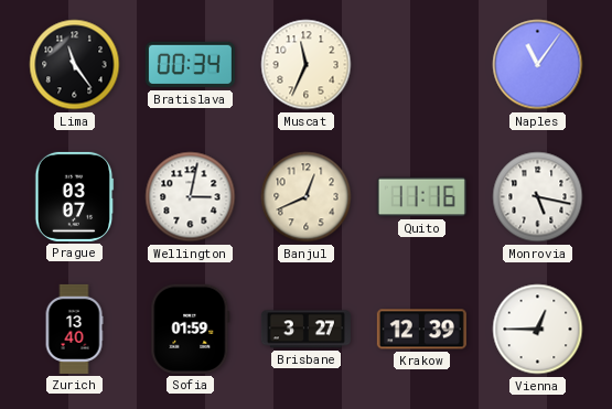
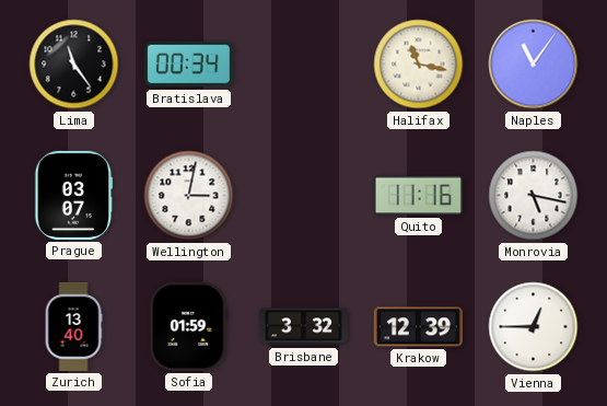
Muscat: 11:34 -> none
Halifax: none -> 11:17
Banjul: 12:41 -> none
Brisbane: 3:27 -> 3:32
